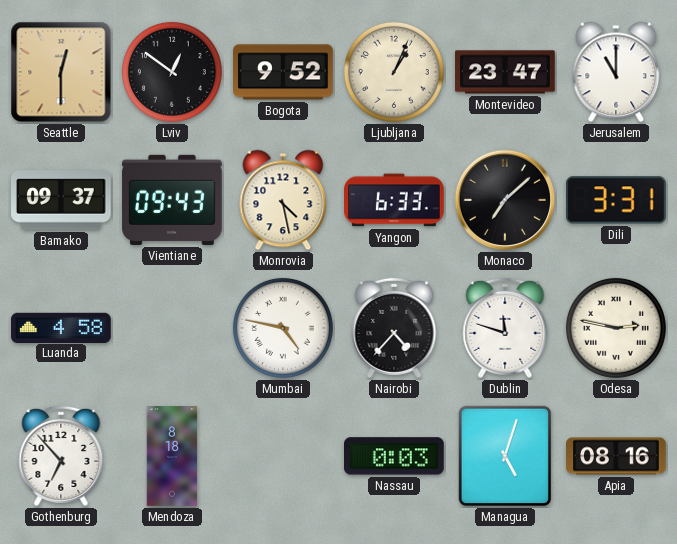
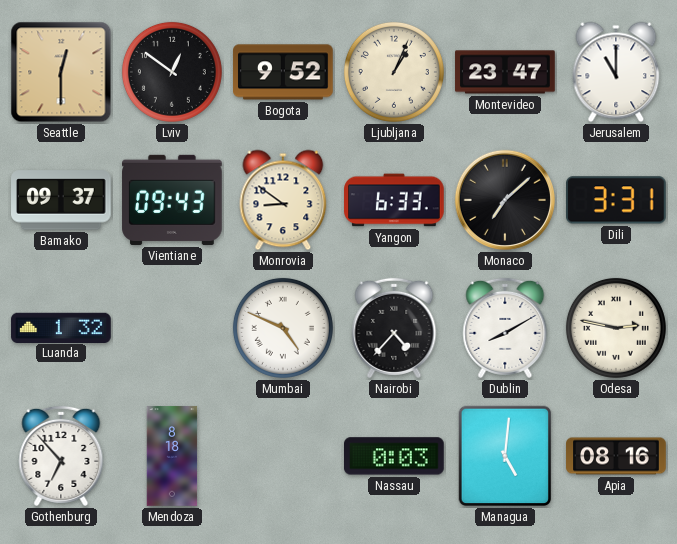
Monrovia: 4:28 -> 8:51
Luanda: 4:58 -> 1:32
Mumbai: 4:47 -> 4:49
Dublin: 11:48 -> 8:10
Managua: 5:03 -> 5:01
